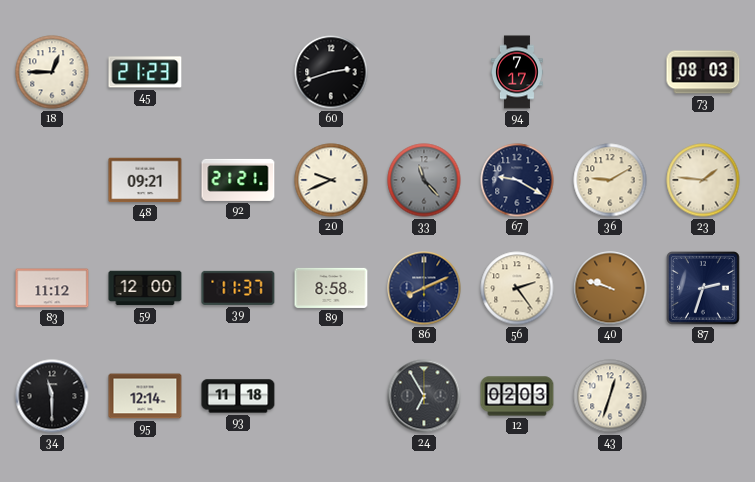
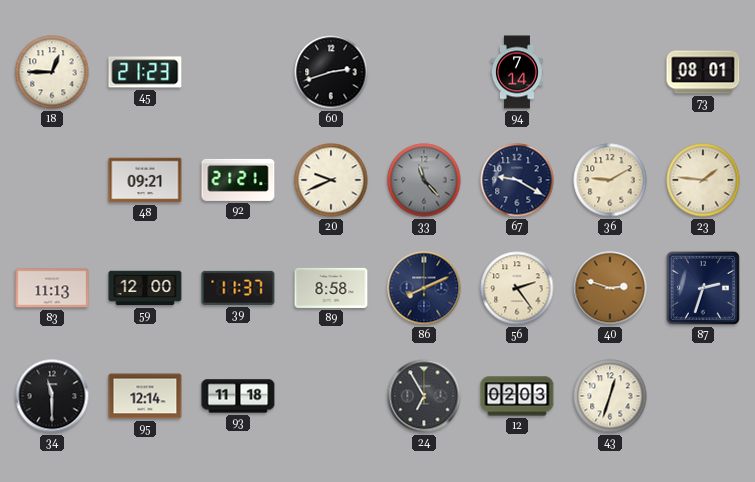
94: 7:17 -> 7:14
73: 08:03 -> 08:01
83: 11:12 -> 11:13
40: 9:48 -> 2:48
